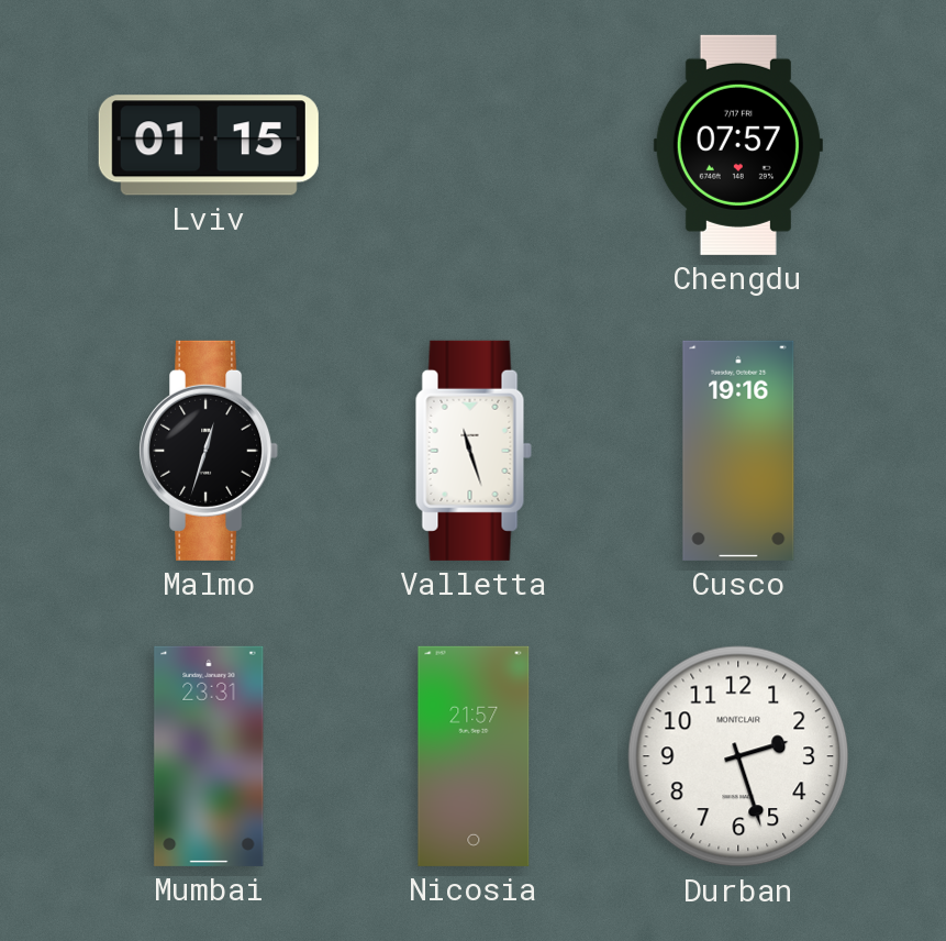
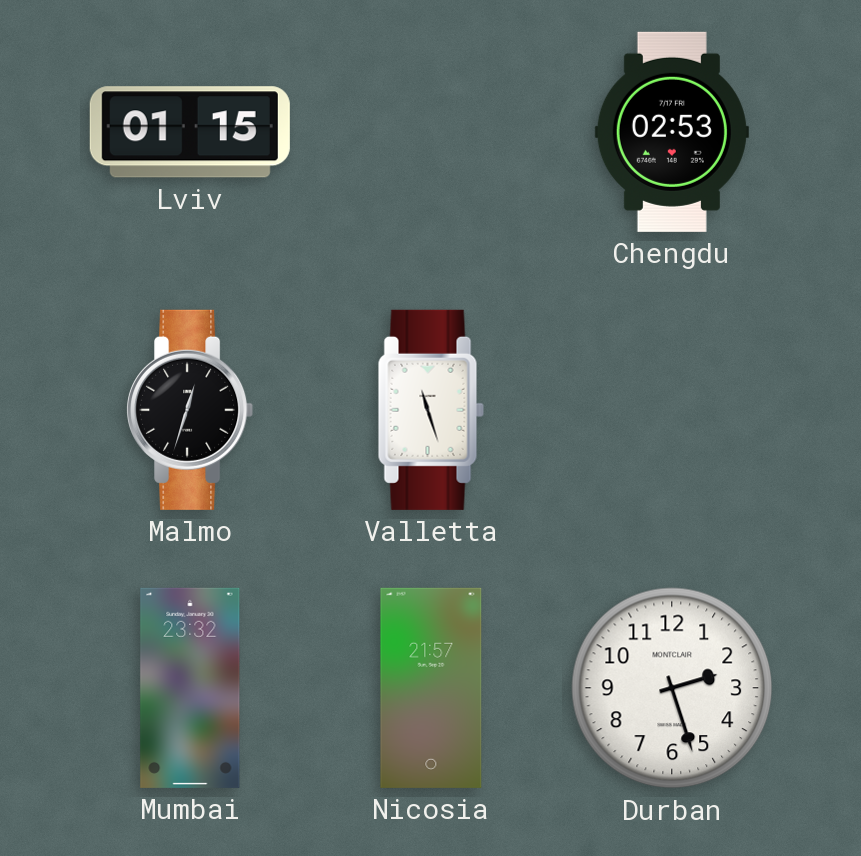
Chengdu: 07:57 -> 02:53
Cusco: 19:16 -> none
Mumbai: 23:31 -> 23:32
